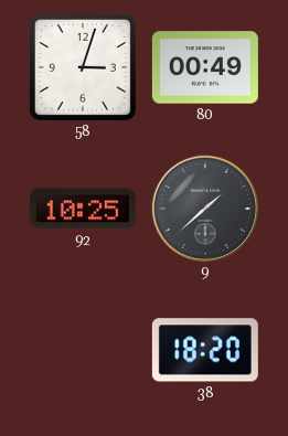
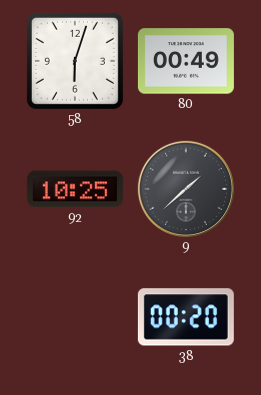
58: 3:03 -> 6:03
38: 18:20 -> 00:20
